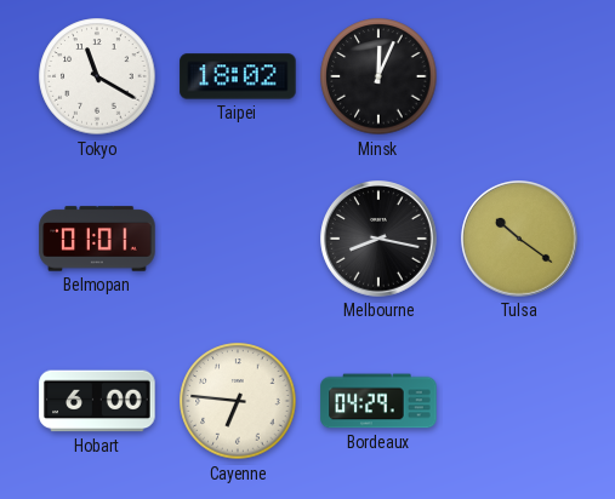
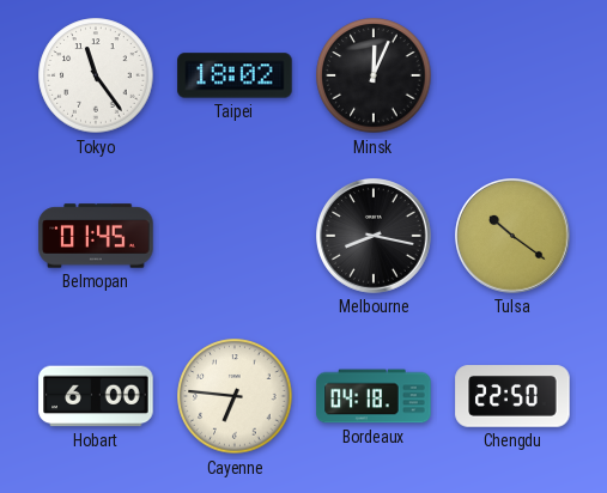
Tokyo: 11:20 -> 11:24
Belmopan: 01:01 -> 01:45
Bordeaux: 04:29 -> 04:18
Chengdu: none -> 22:50
